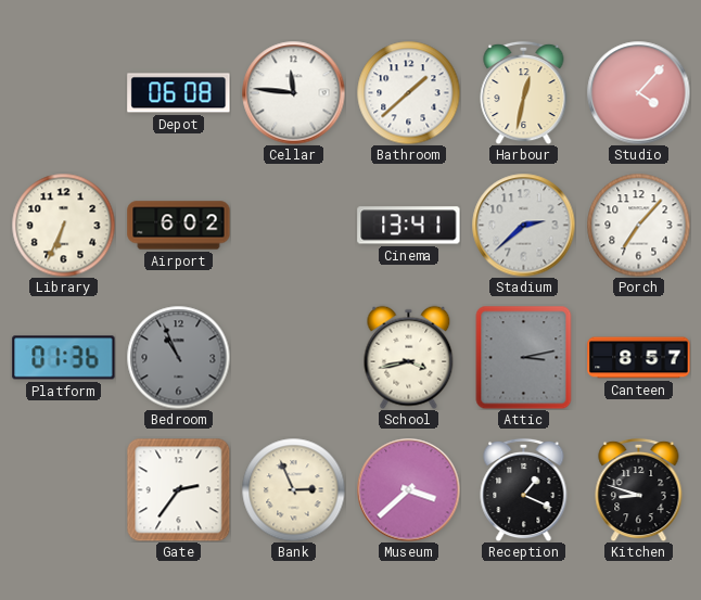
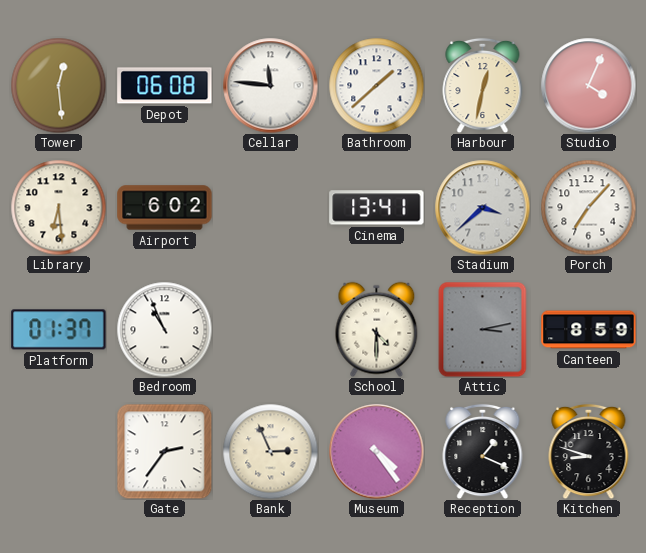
Tower: none -> 12:29
Studio: 4:07 -> 4:04
Library: 6:34 -> 6:29
Stadium: 2:38 -> 3:38
Platform: 01:36 -> 01:37
Bedroom dial: grey -> white
School: 3:43 -> 4:30
Canteen: 8:57 -> 8:59
Museum: 3:38 -> 4:24
